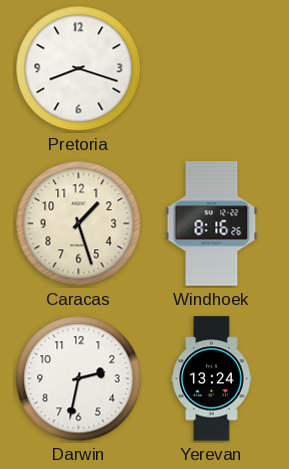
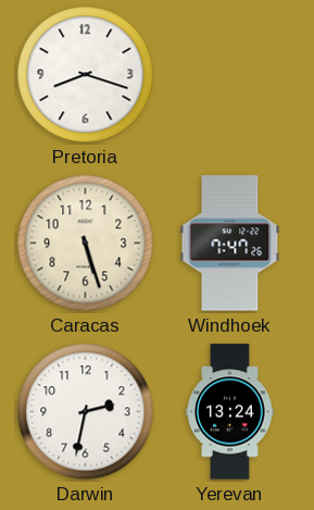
Caracas: 1:27 -> 5:27
Windhoek: 8:16 -> 7:47
